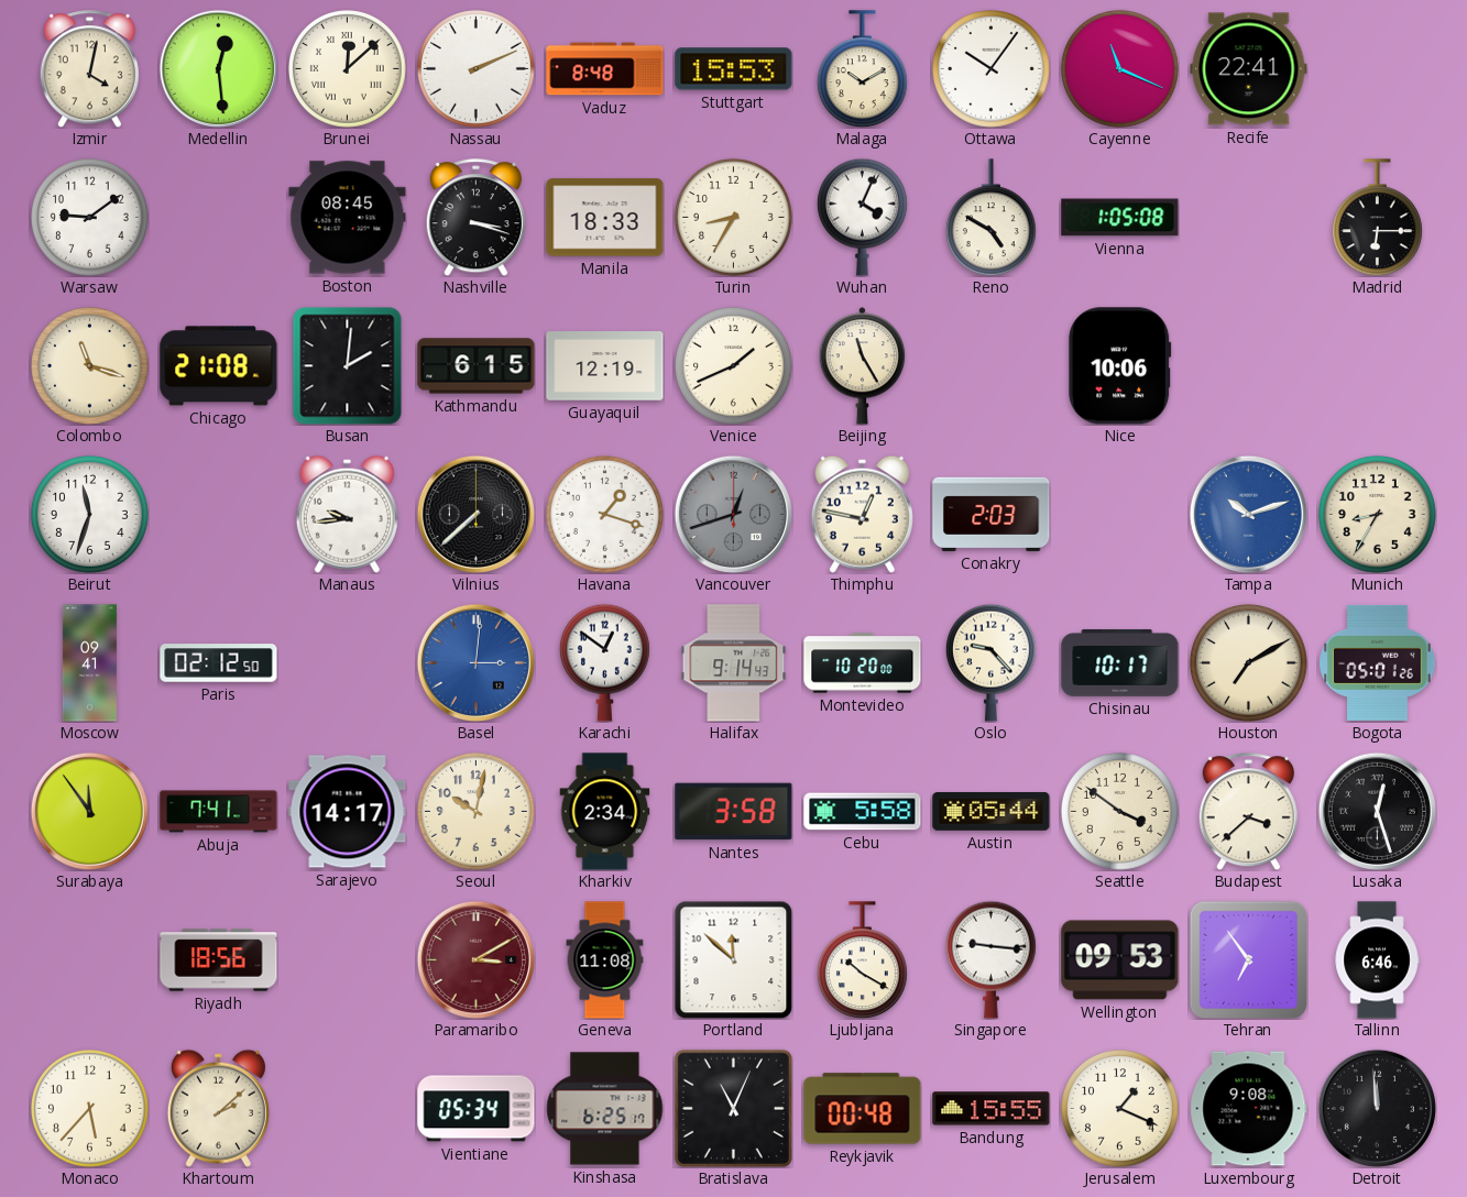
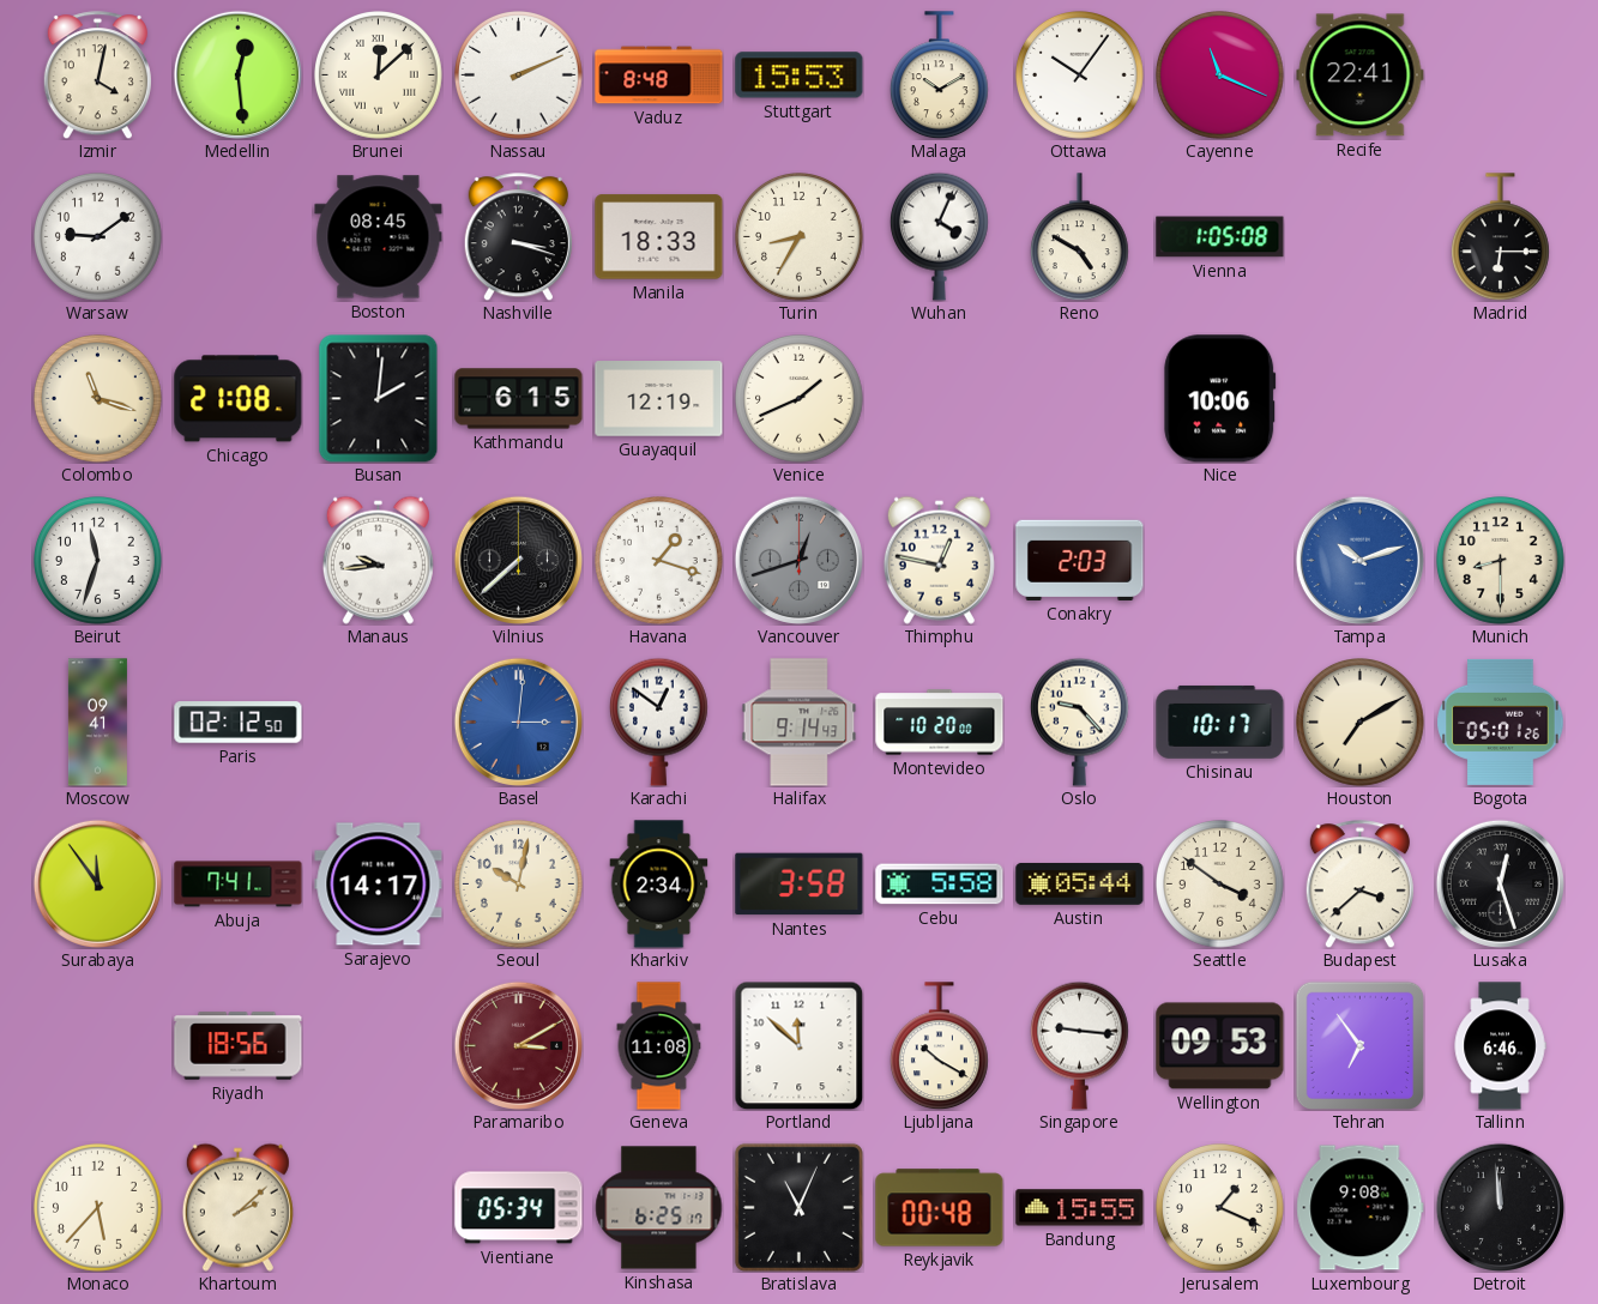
Beijing: 11:25 -> none
Munich: 8:35 -> 8:30
